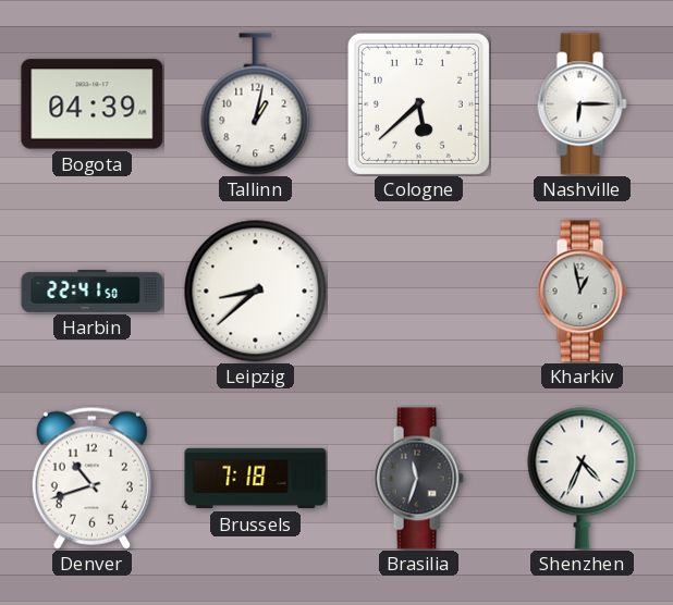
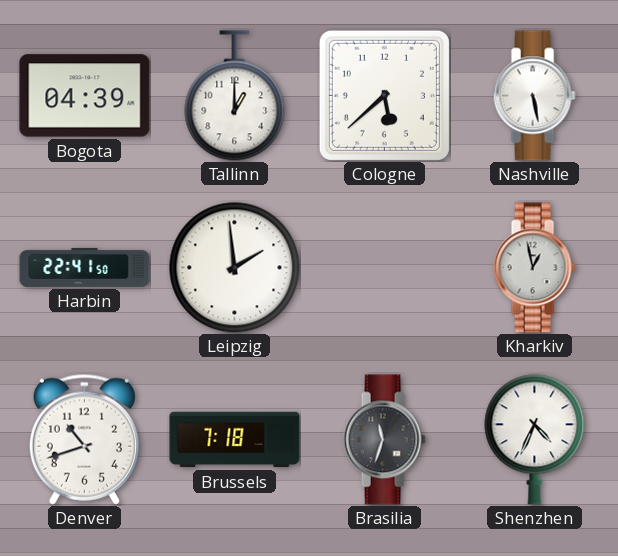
Tallinn: 1:02 -> 1:00
Nashville: 6:15 -> 5:28
Leipzig: 8:38 -> 1:59
